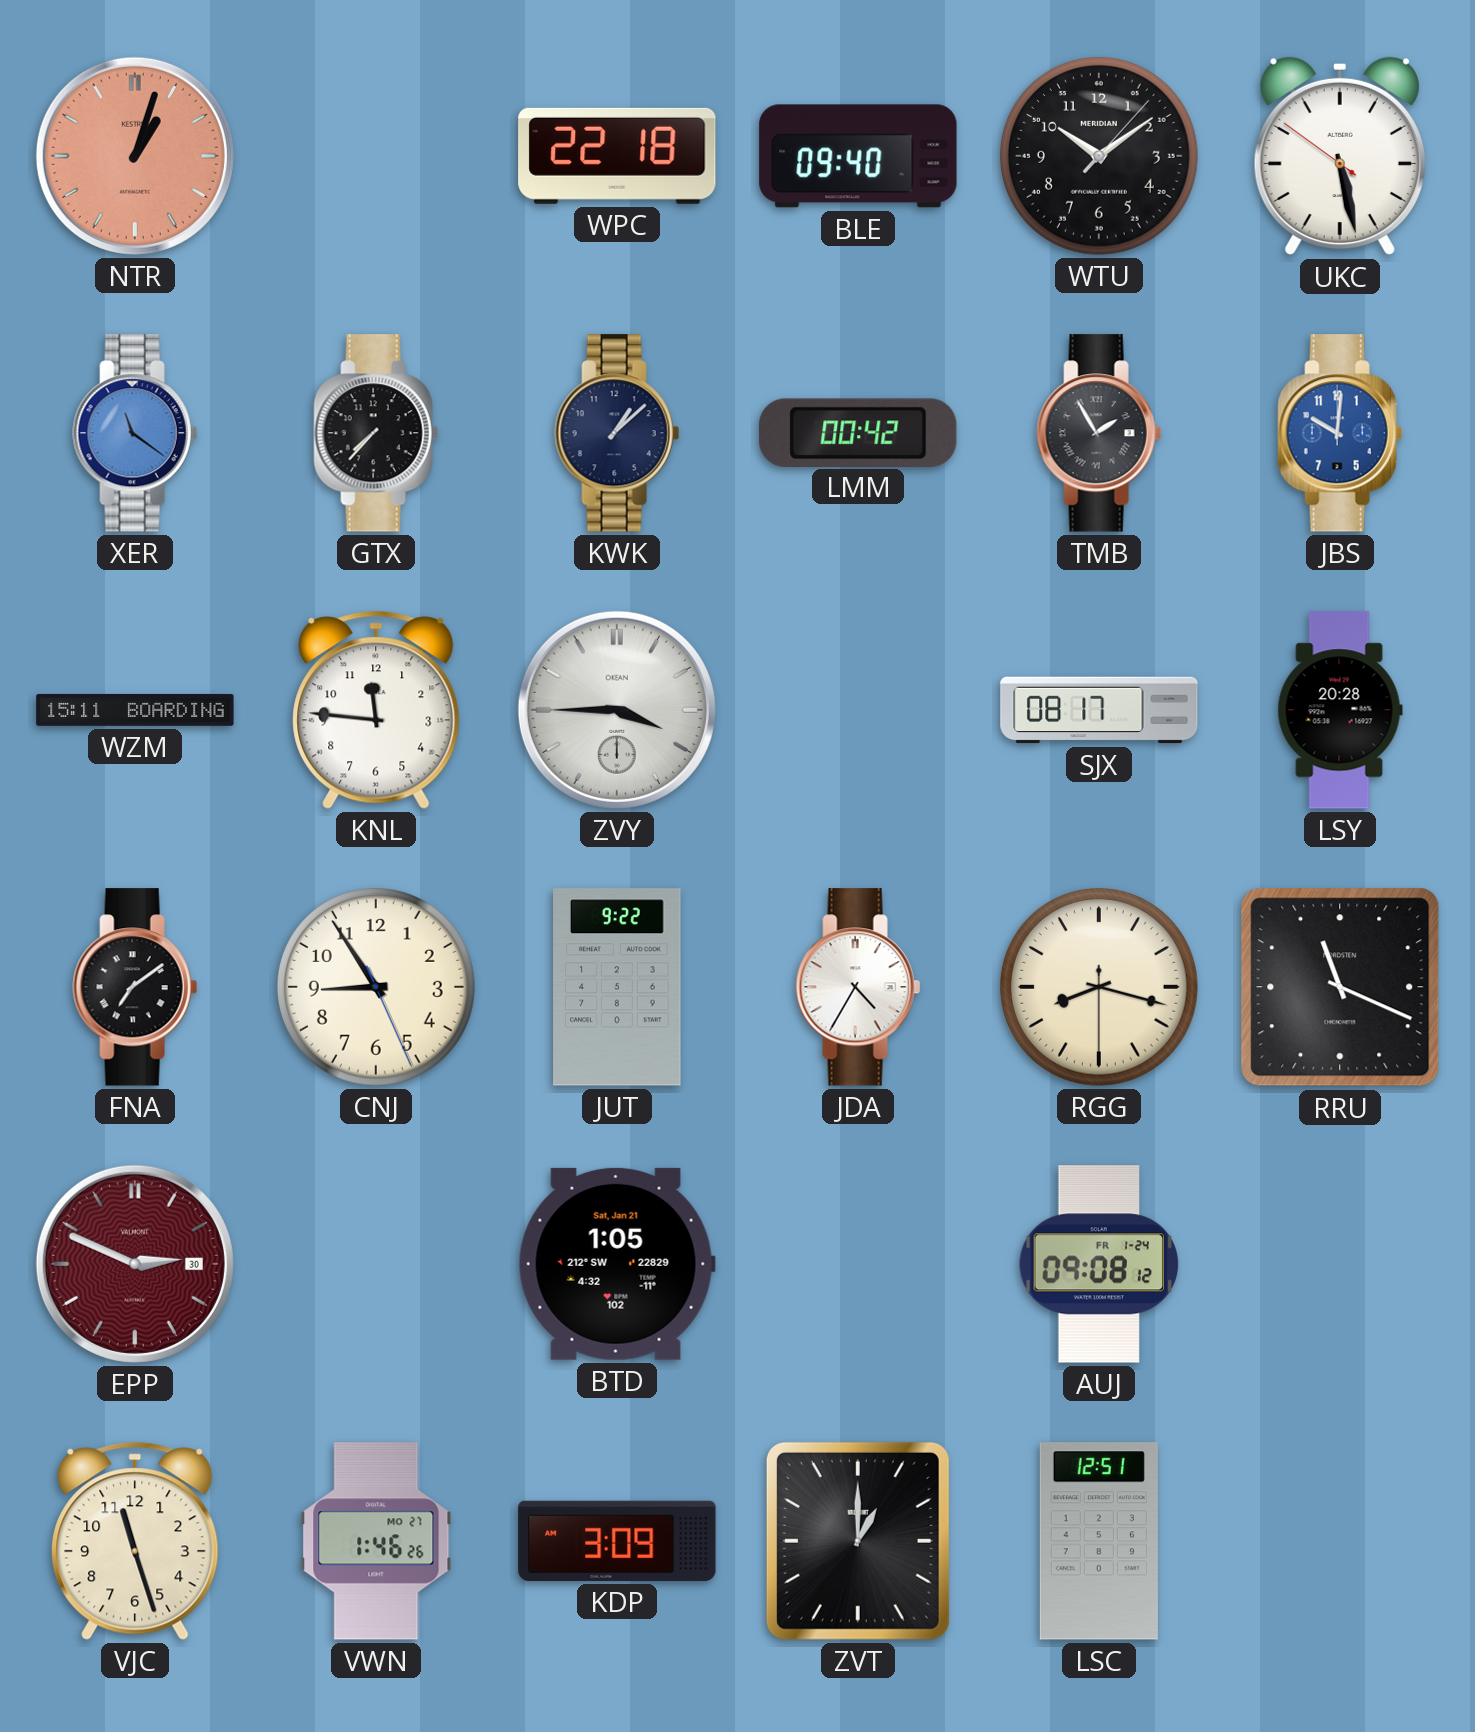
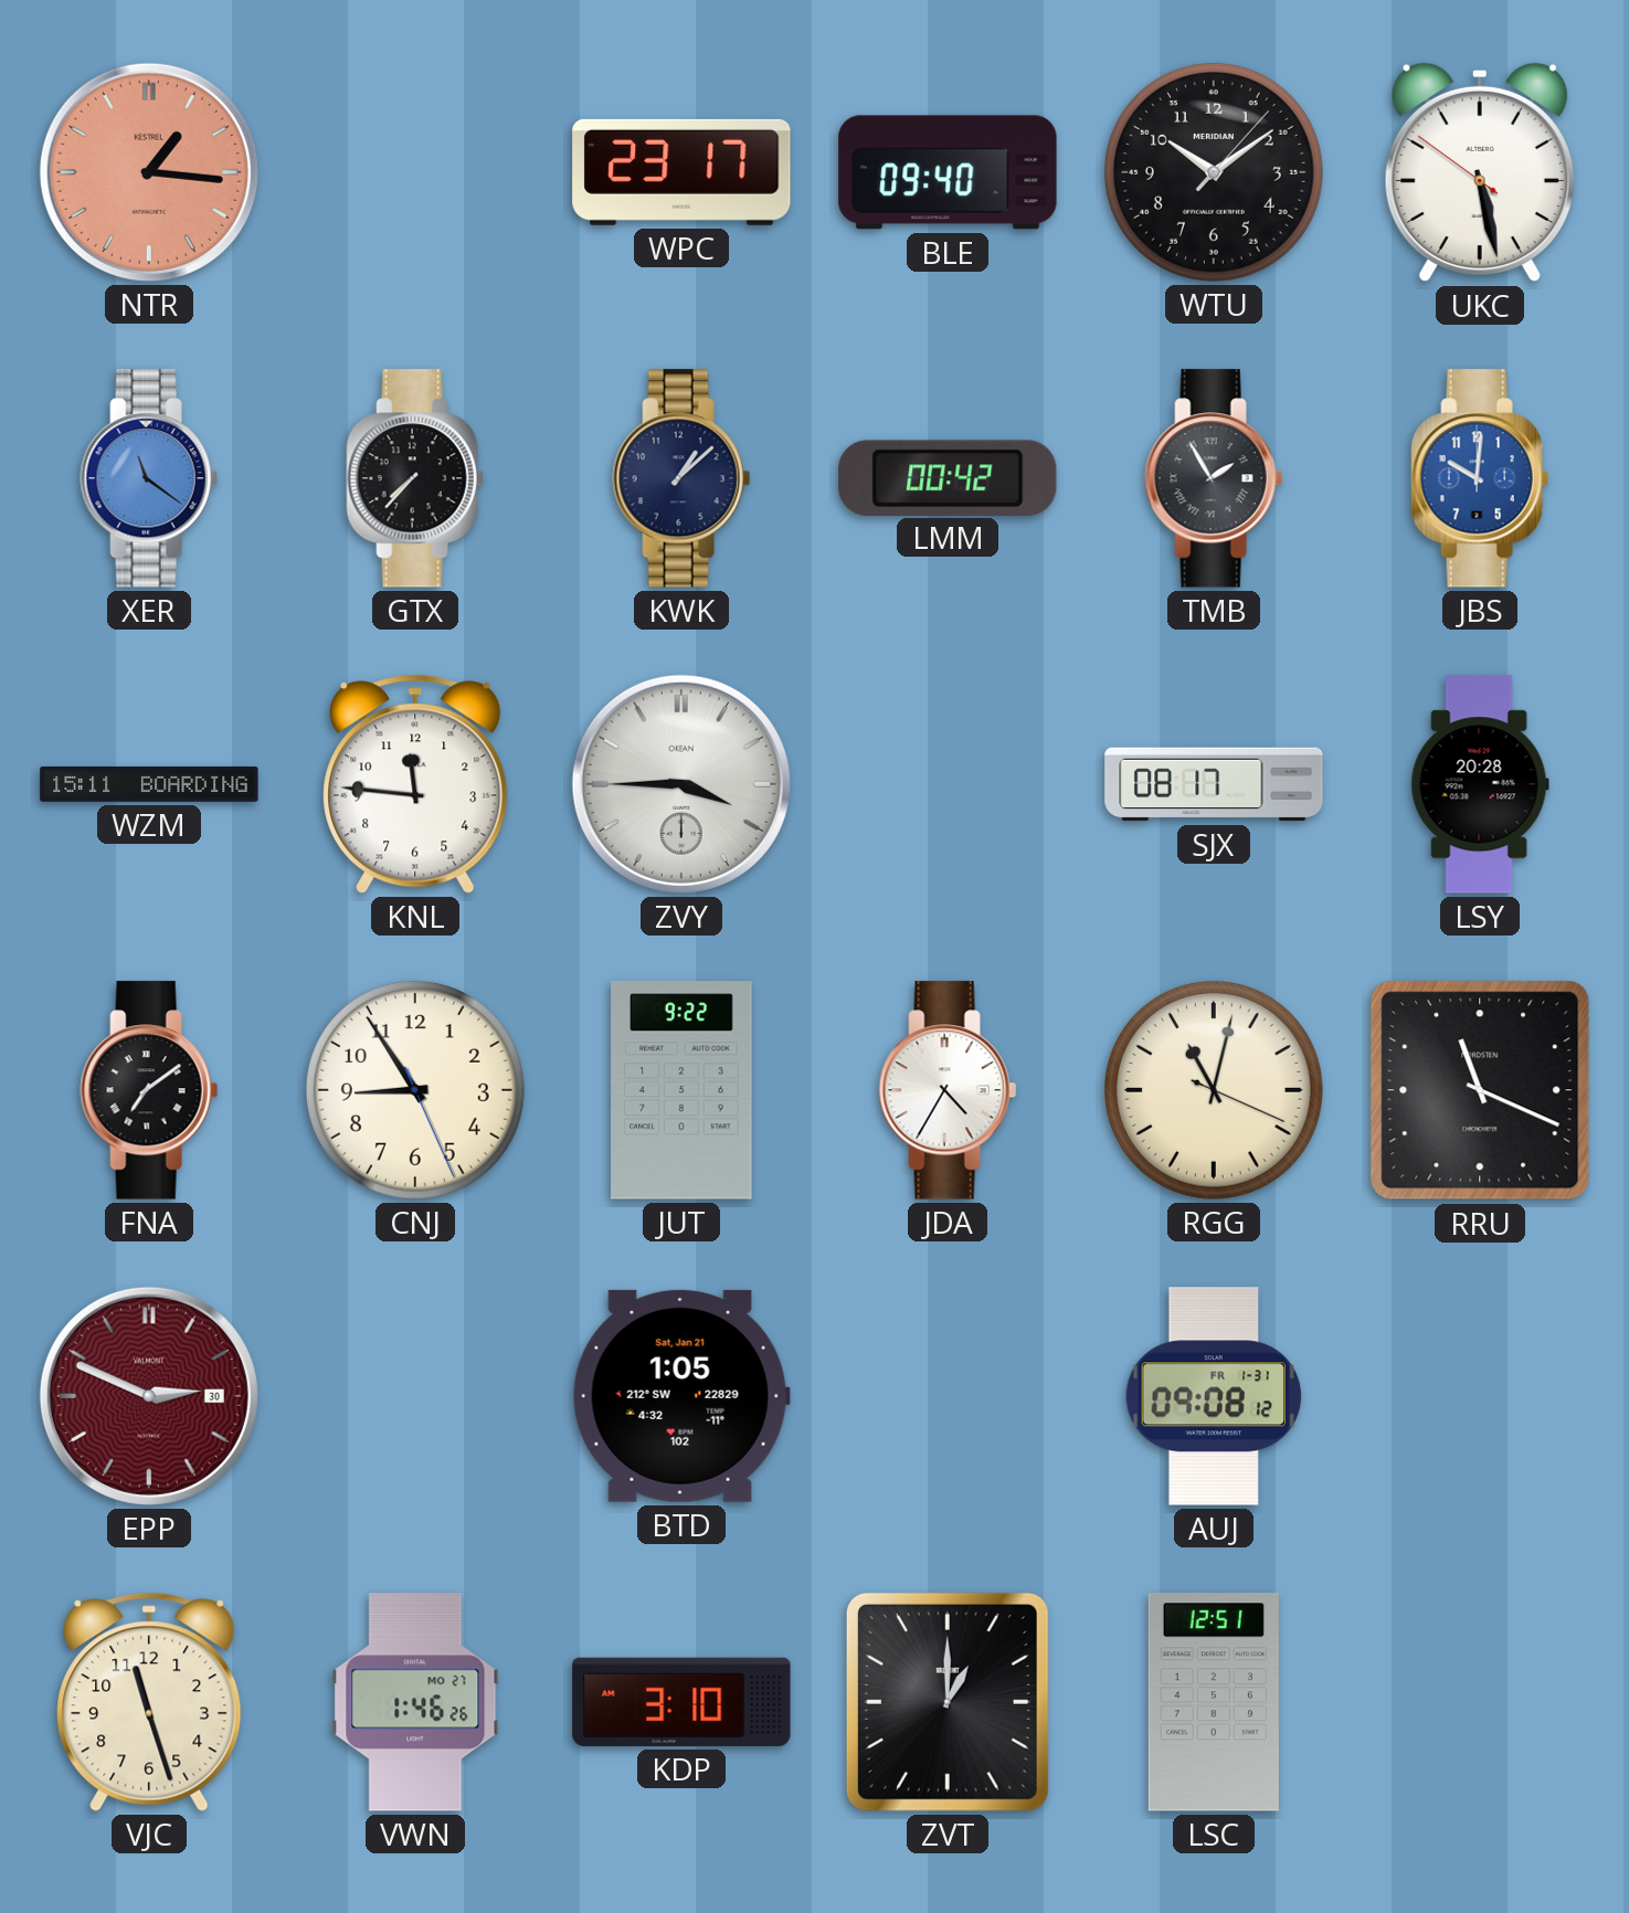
NTR: 1:03 -> 1:16
WPC: 22:18 -> 23:17
RGG: 8:17 -> 11:02
AUJ date: FR 1-24 -> FR 1-31
KDP: 3:09 -> 3:10
